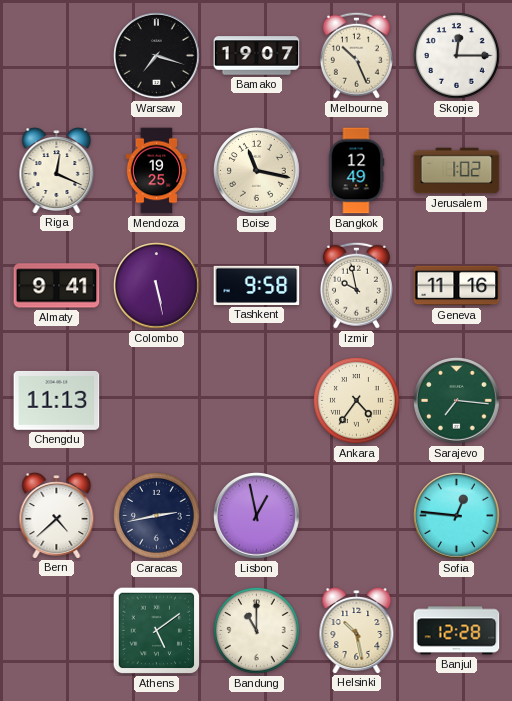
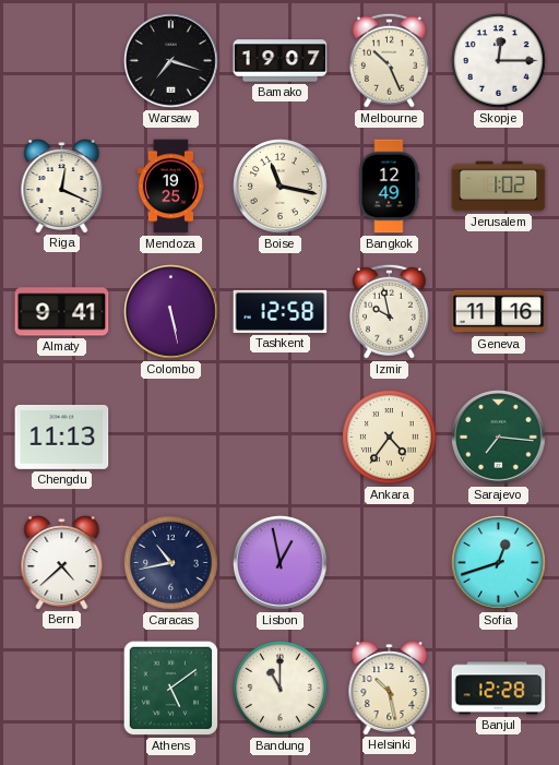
Tashkent: 9:58 -> 12:58
Caracas: 2:43 -> 10:43
Sofia: 12:46 -> 12:42
